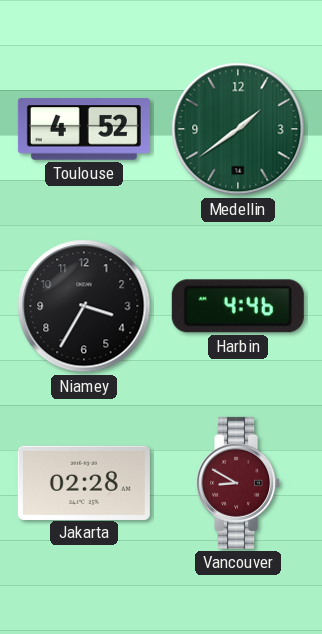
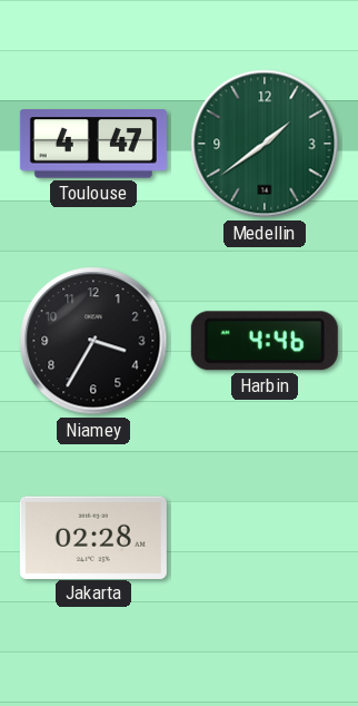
Toulouse: 4:52 -> 4:47
Vancouver: 8:50 -> none
